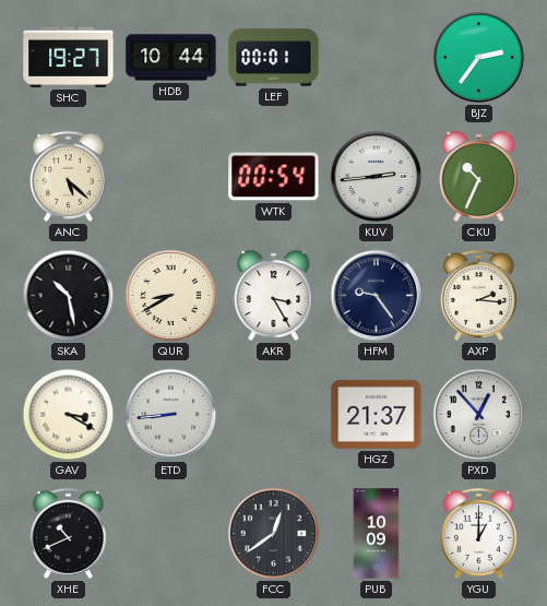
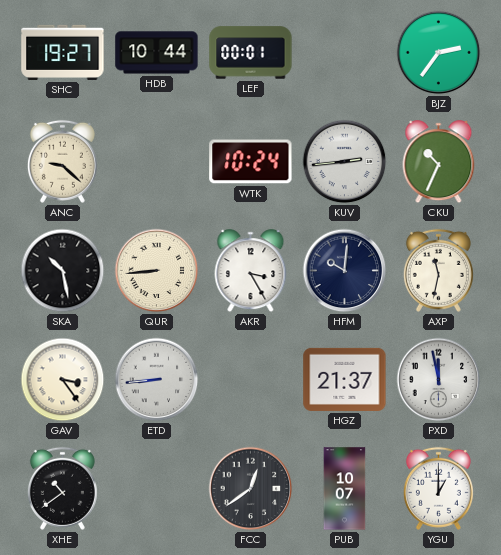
ANC: 5:22 -> 9:22
WTK: 00:54 -> 10:24
QUR: 8:40 -> 8:44
HFM: 9:24 -> 10:01
AXP: 2:16 -> 11:32
GAV: 3:20 -> 3:24
PXD: 12:53 -> 11:58
XHE: 10:41 -> 10:39
PUB: 10:09 -> 10:07
